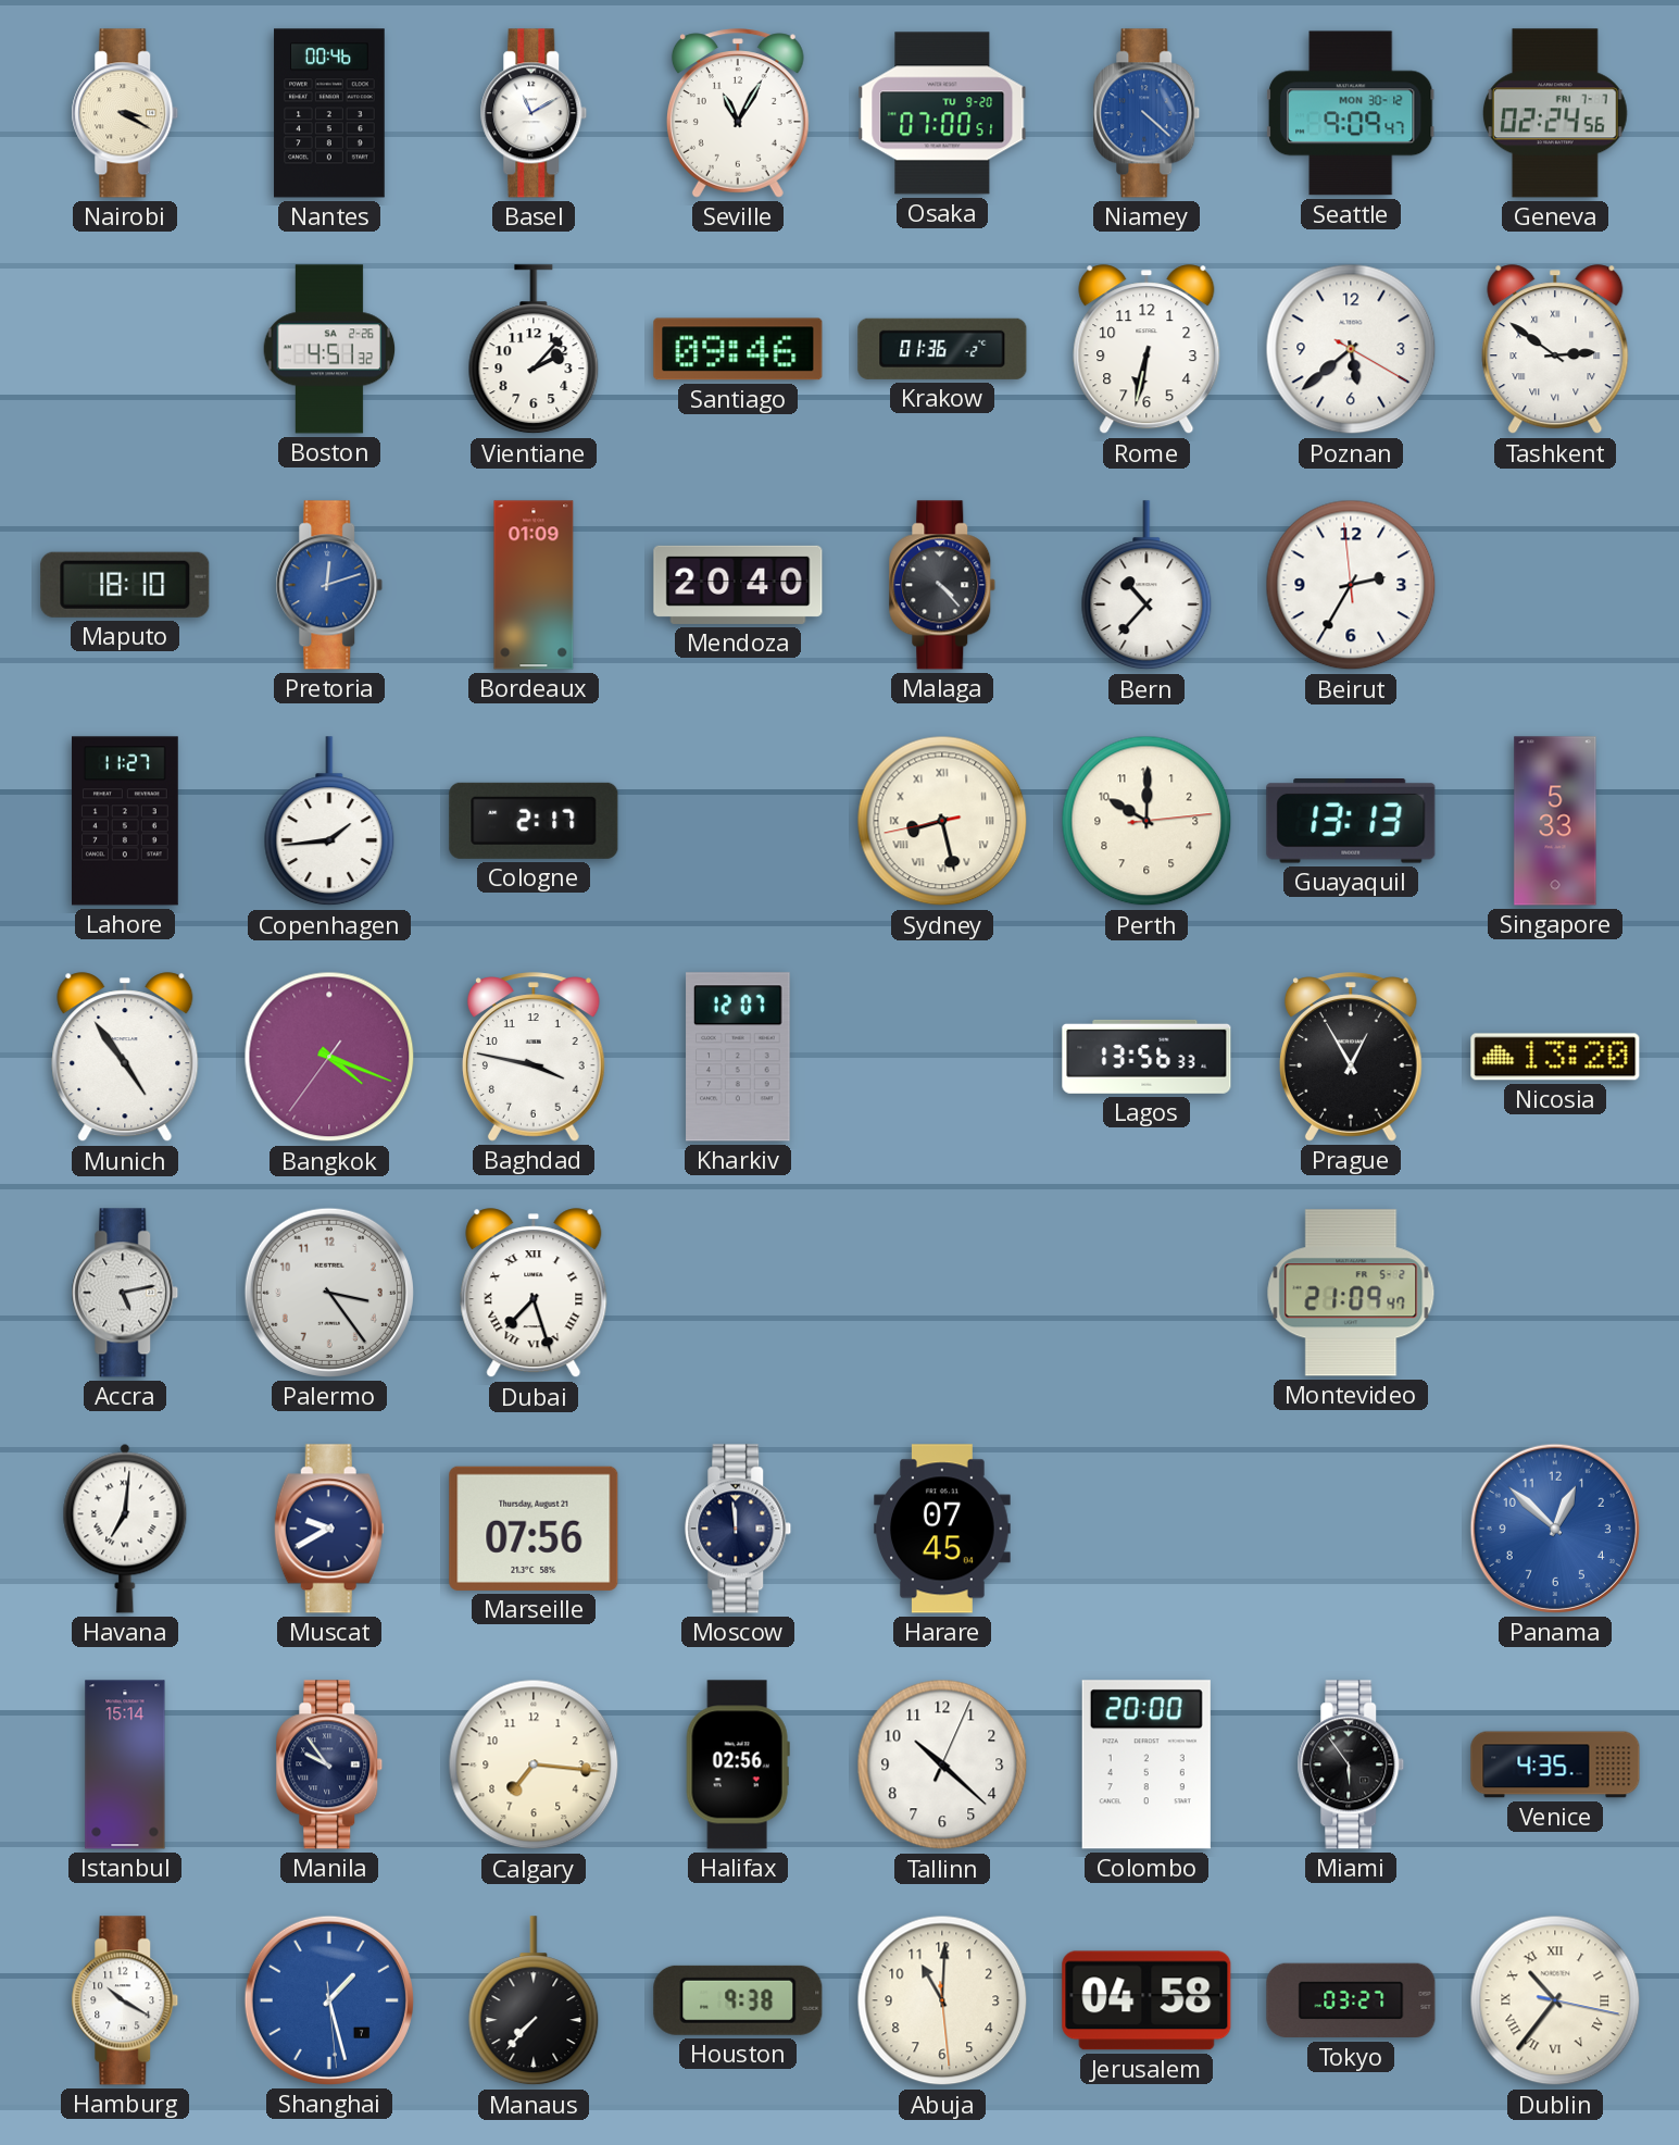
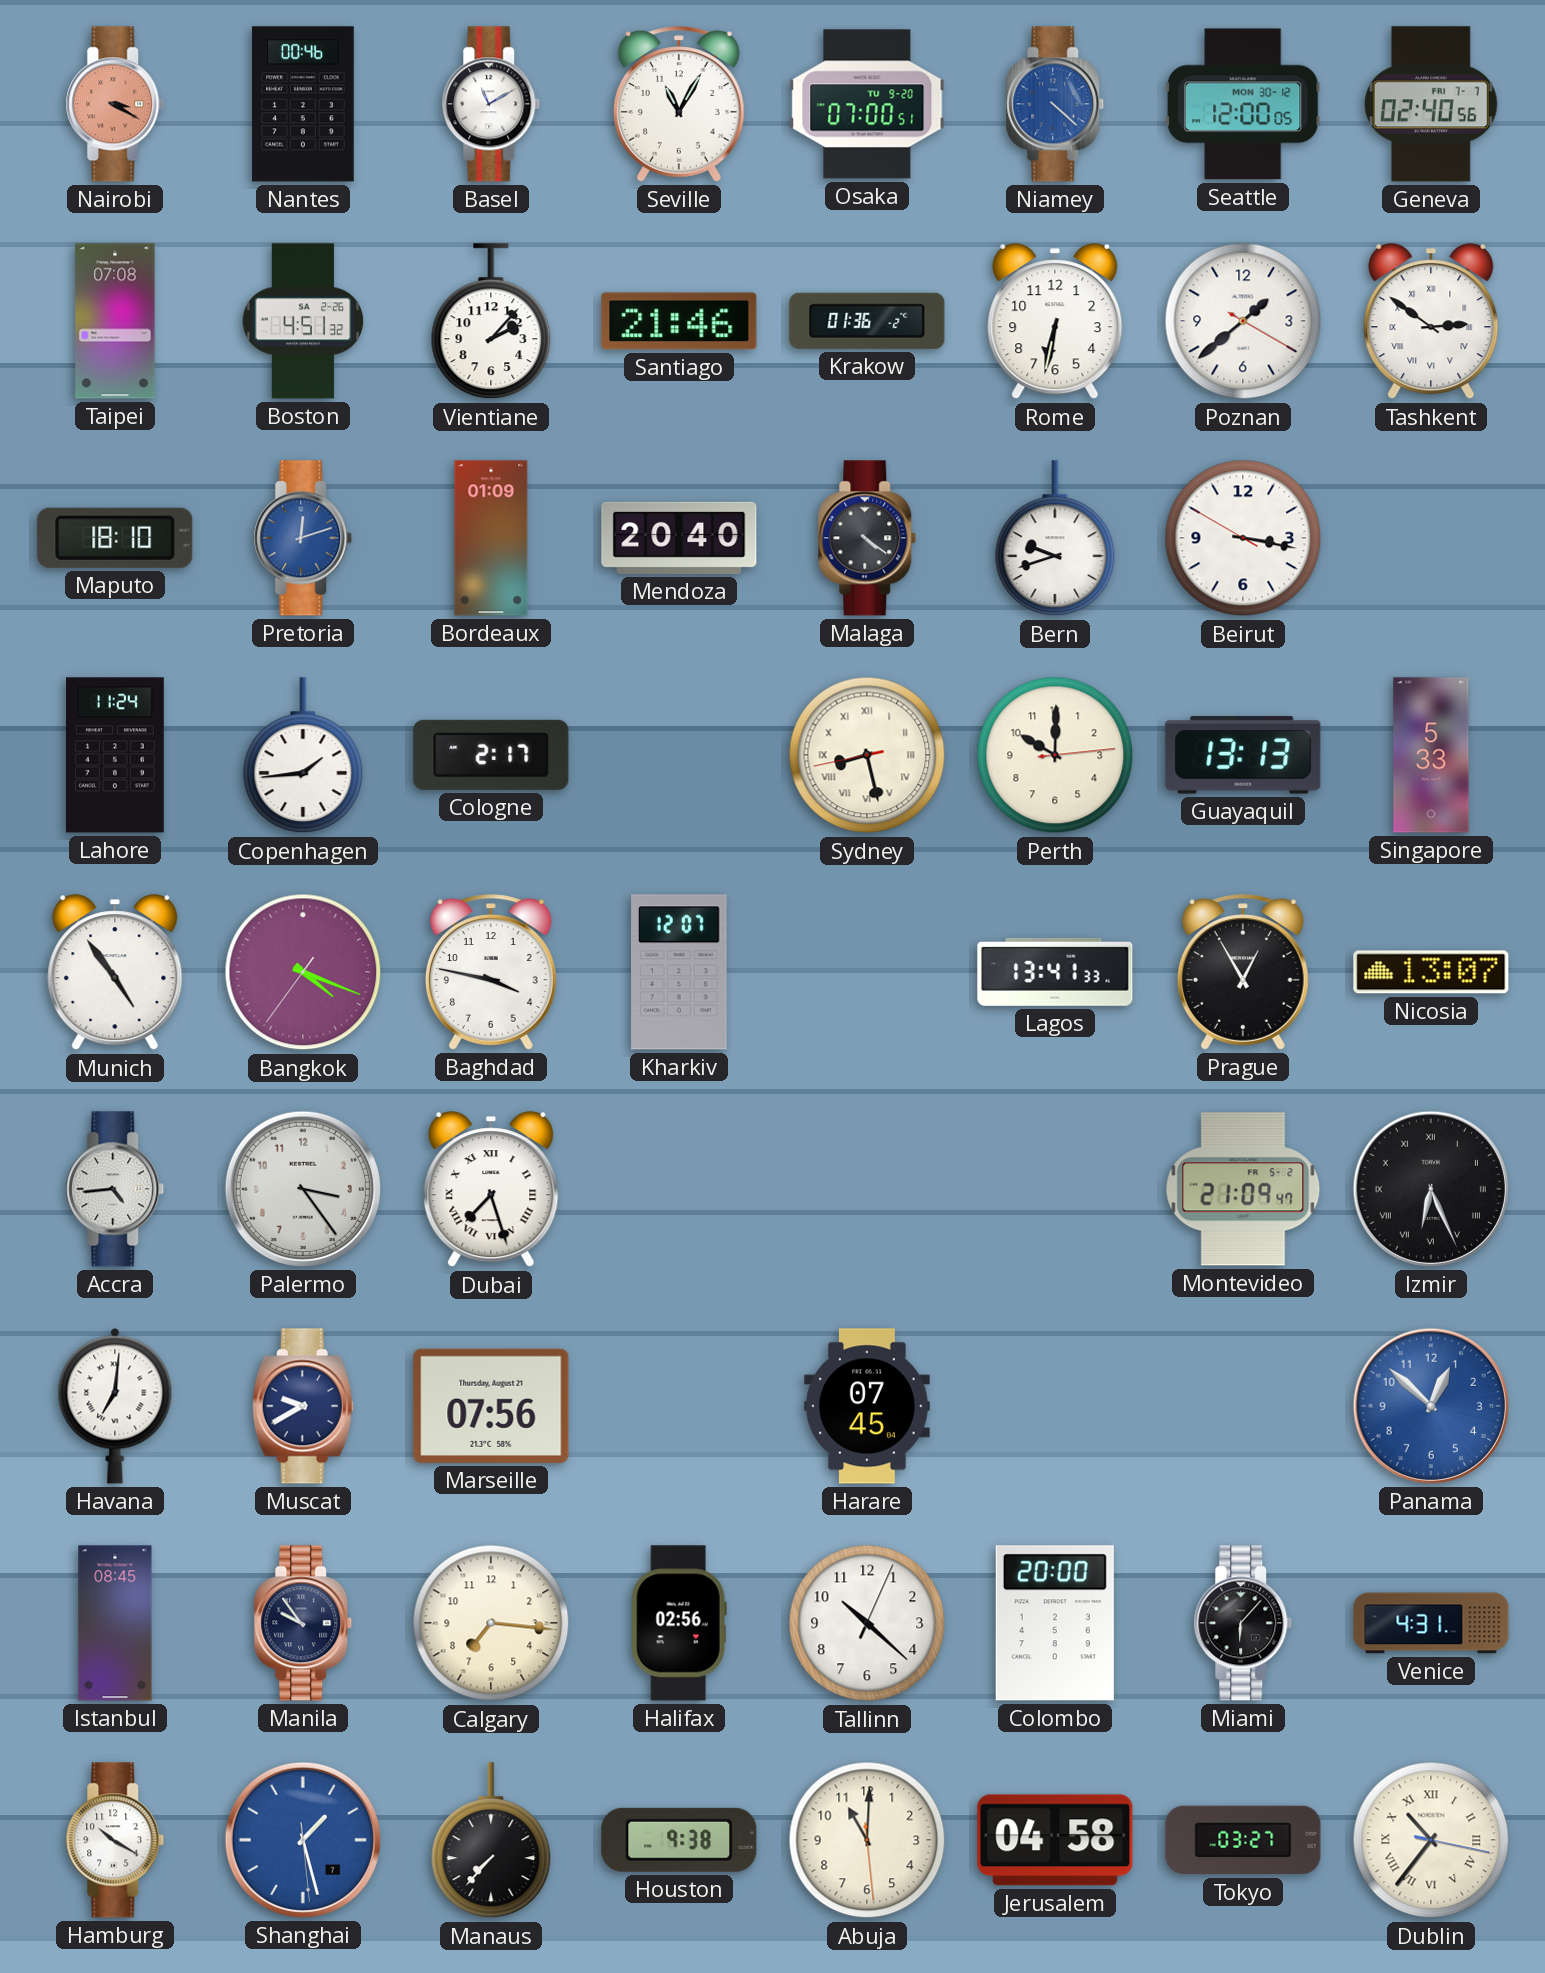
Nairobi dial: cream -> salmon
Seattle: 9:09 -> 12:00
Geneva: 02:24 -> 02:40
Taipei: none -> 07:08
Santiago: 09:46 -> 21:46
Poznan: 5:38 -> 1:38
Malaga: 4:23 -> 4:21
Bern: 10:37 -> 9:42
Beirut: 2:34 -> 3:16
Lahore: 11:27 -> 11:24
Lagos: 13:56 -> 13:41
Nicosia: 13:20 -> 13:07
Accra: 5:13 -> 4:44
Izmir: none -> 6:26
Moscow: 11:59 -> none
Istanbul: 15:14 -> 08:45
Miami: 5:54 -> 6:07
Venice: 4:35 -> 4:31
